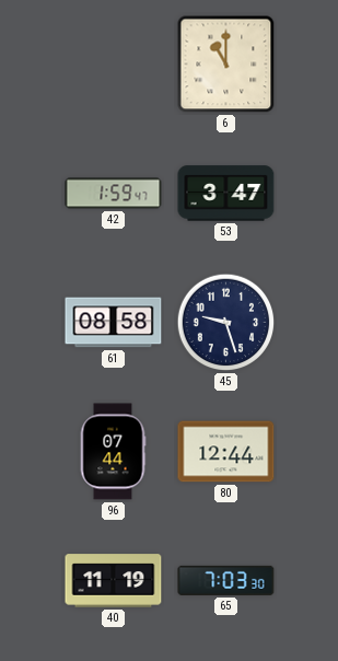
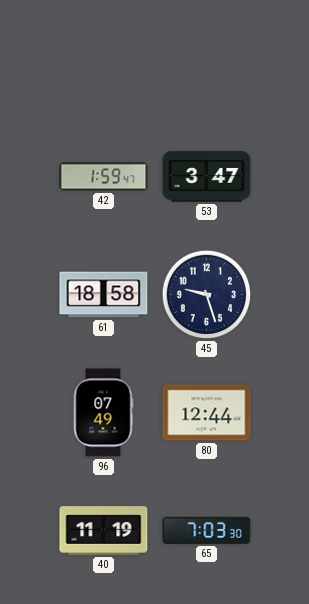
6: 11:00 -> none
61: 08:58 -> 18:58
96: 07:44 -> 07:49
